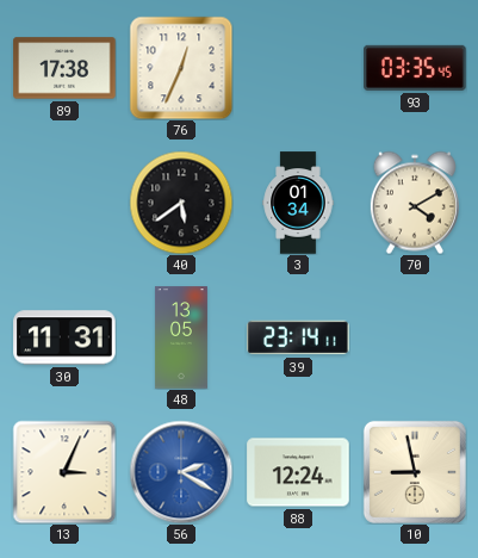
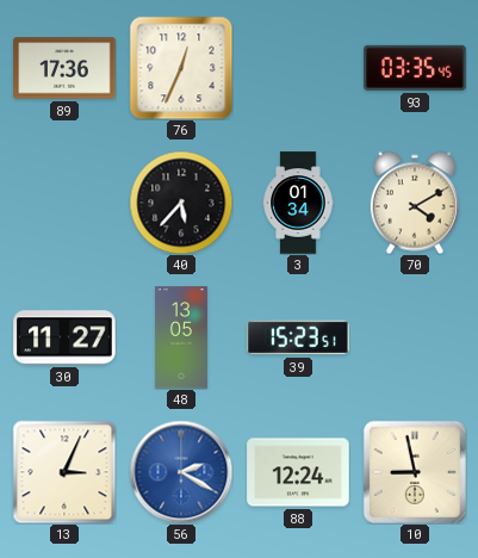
89: 17:38 -> 17:36
40: 5:39 -> 5:37
30: 11:31 -> 11:27
39: 23:14 -> 15:23
